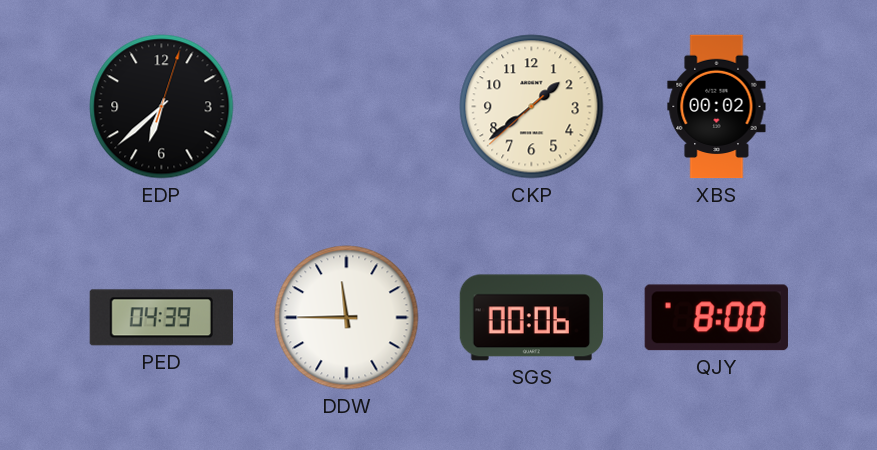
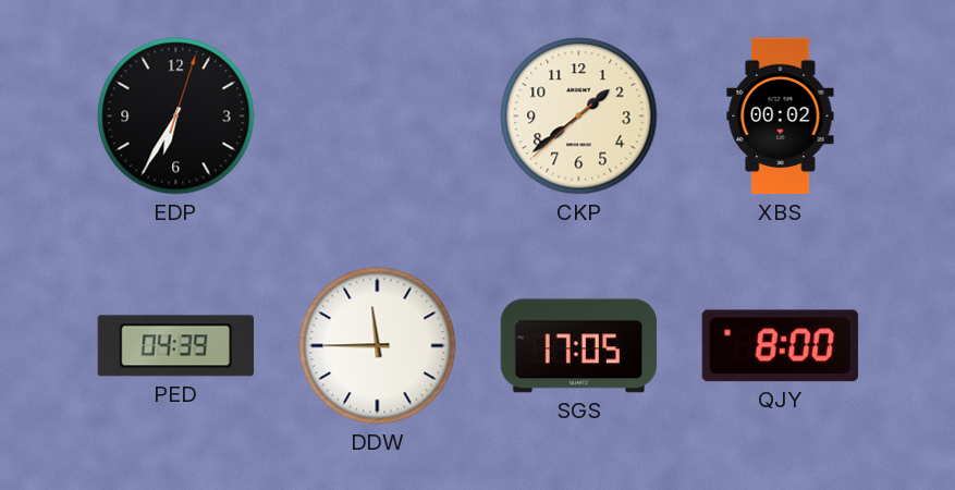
EDP: 6:38 -> 6:35
SGS: 00:06 -> 17:05
